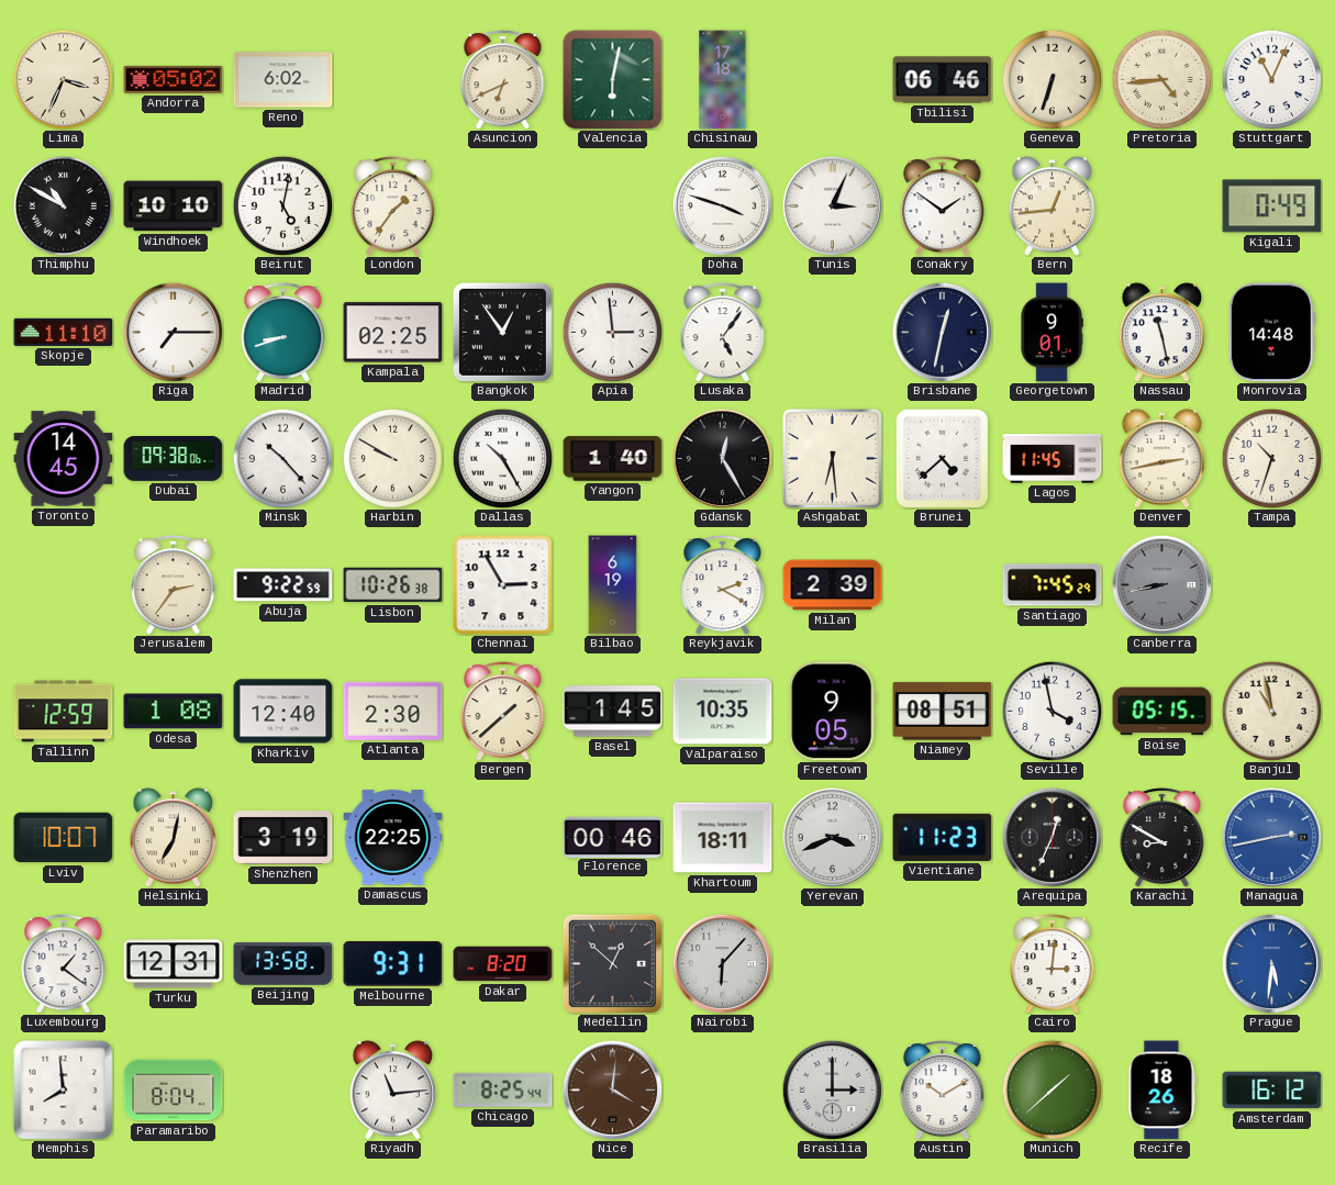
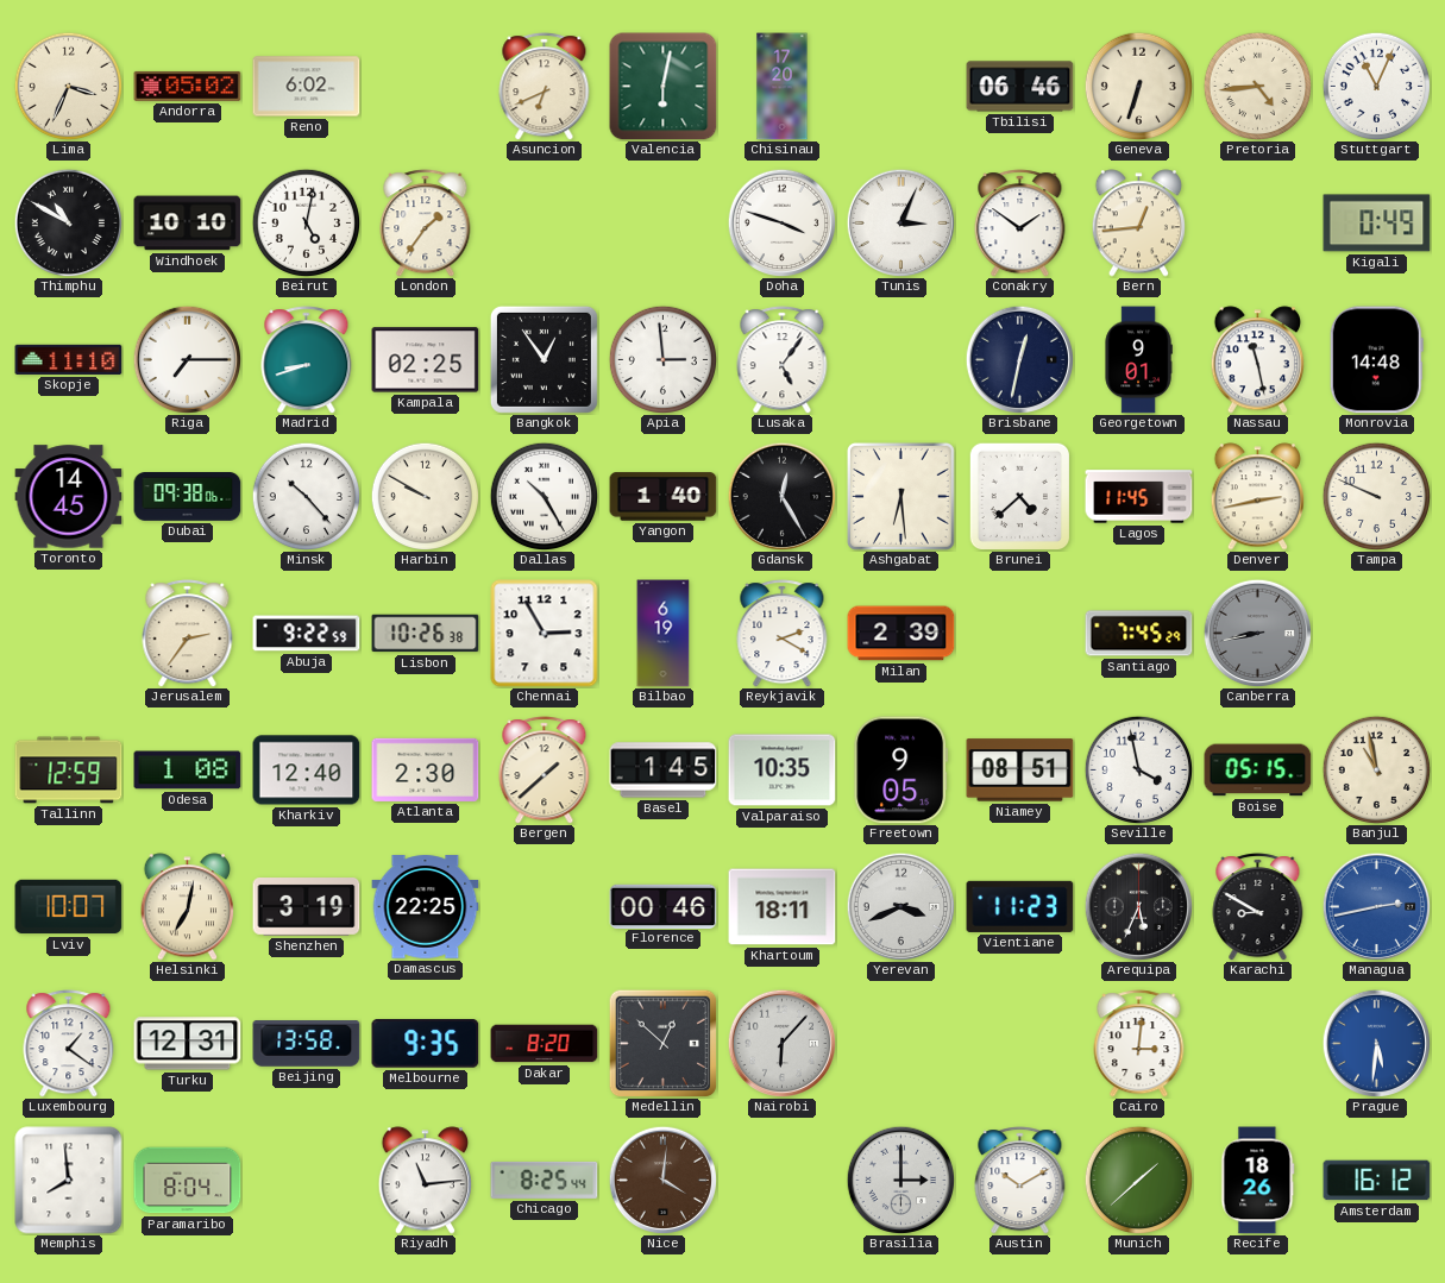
Chisinau: 17:18 -> 17:20
Tampa: 10:33 -> 9:49
Arequipa: 12:34 -> 5:34
Melbourne: 9:31 -> 9:35
